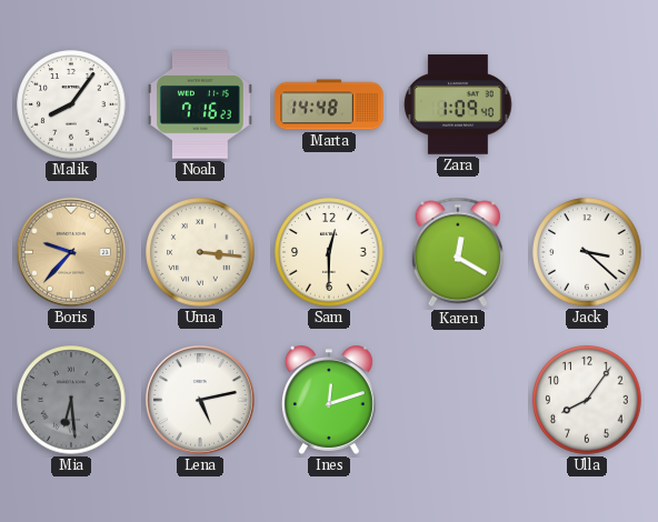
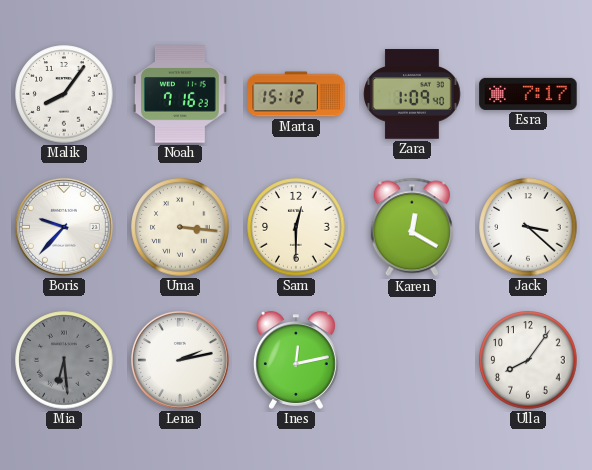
Marta: 14:48 -> 15:12
Esra: none -> 7:17
Boris dial: champagne -> white
Lena: 5:13 -> 2:13
Ines: 12:12 -> 12:13
